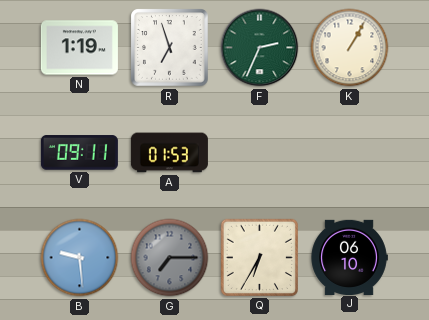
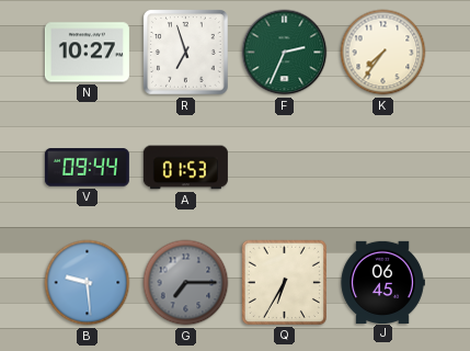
N: 1:19 -> 10:27
K: 1:05 -> 7:36
V: 09:11 -> 09:44
J: 06:10 -> 06:45
